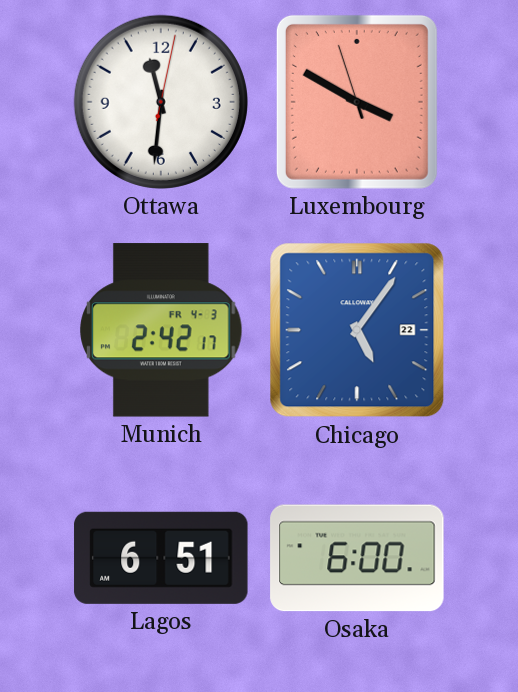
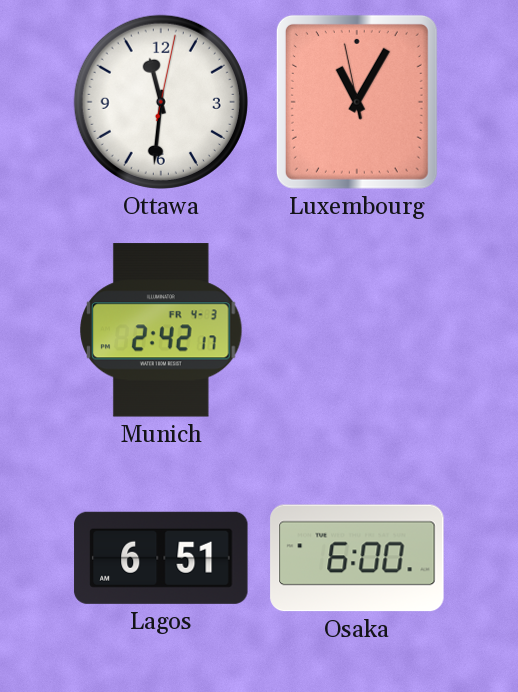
Luxembourg: 3:49 -> 11:04
Chicago: 5:06 -> none
